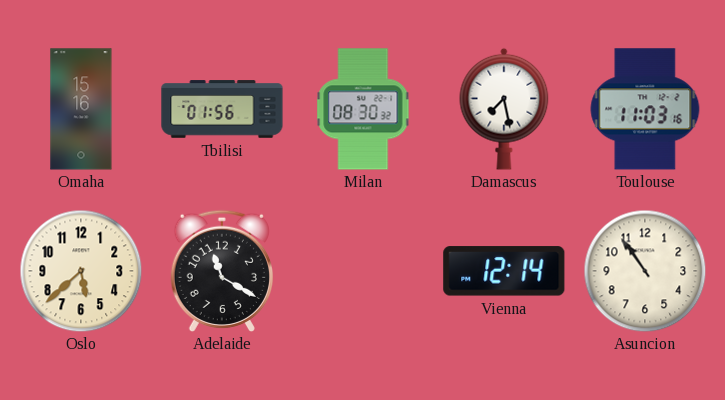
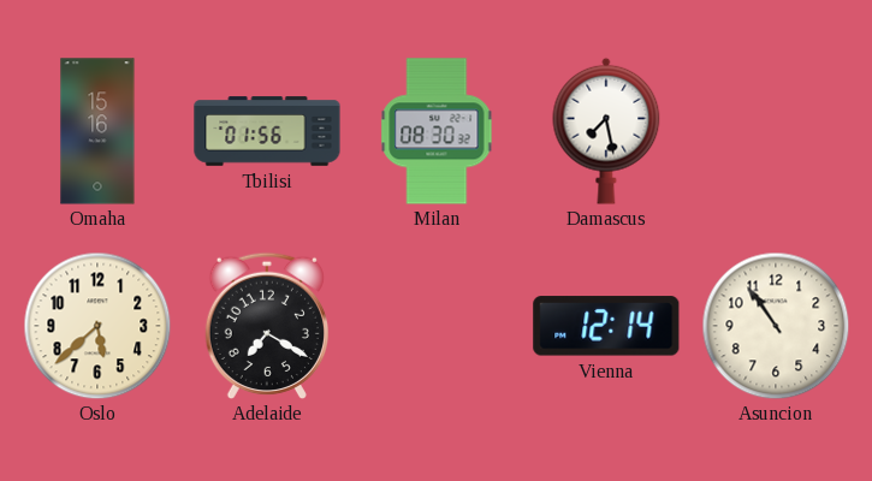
Toulouse: 11:03 -> none
Adelaide: 11:20 -> 7:20
